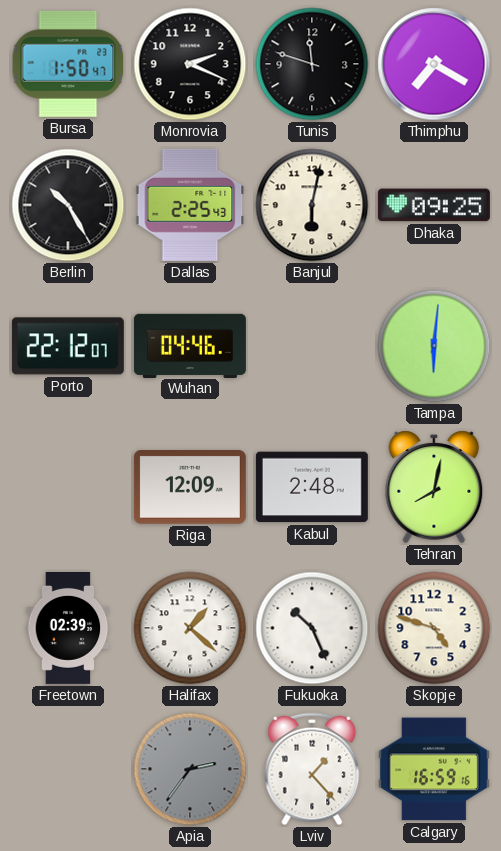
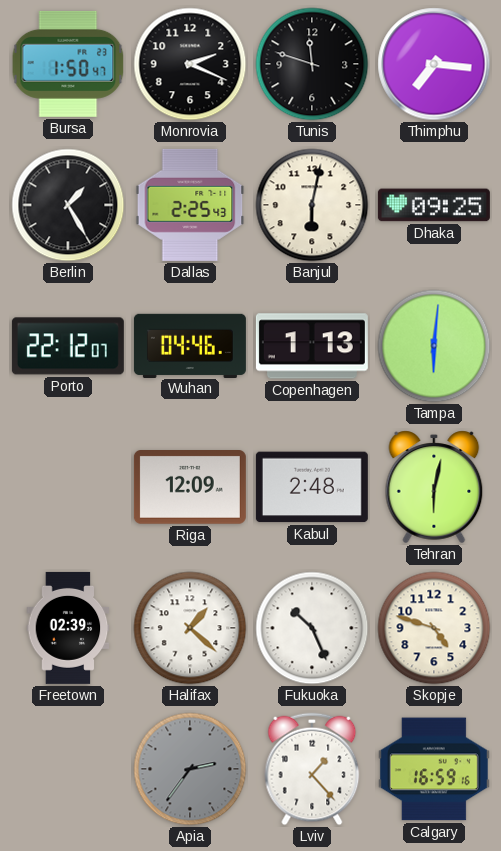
Thimphu: 7:20 -> 7:16
Berlin: 10:25 -> 1:25
Copenhagen: none -> 1:13
Tehran: 8:02 -> 6:02
